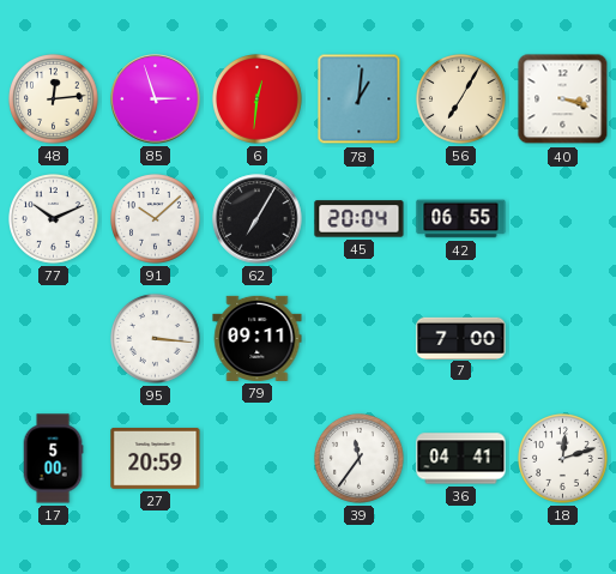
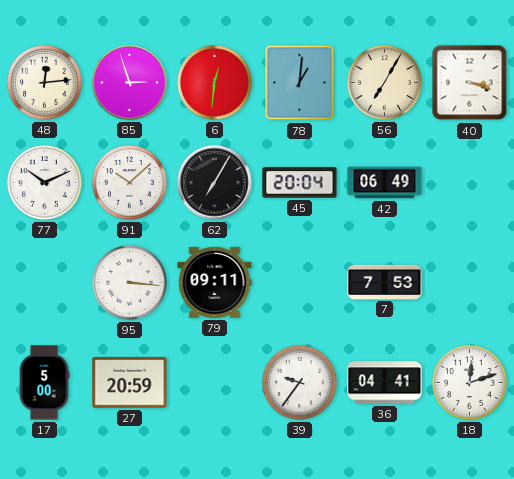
42: 06:55 -> 06:49
7: 7:00 -> 7:53
39: 11:36 -> 9:36
